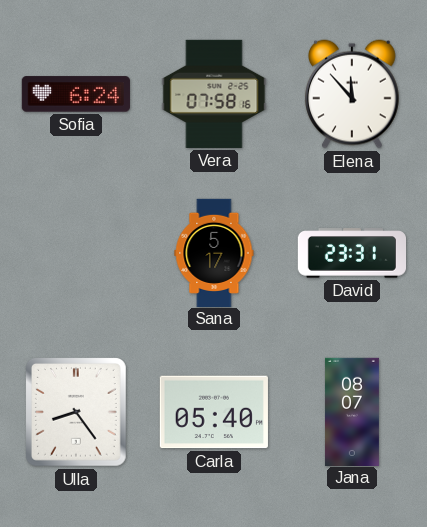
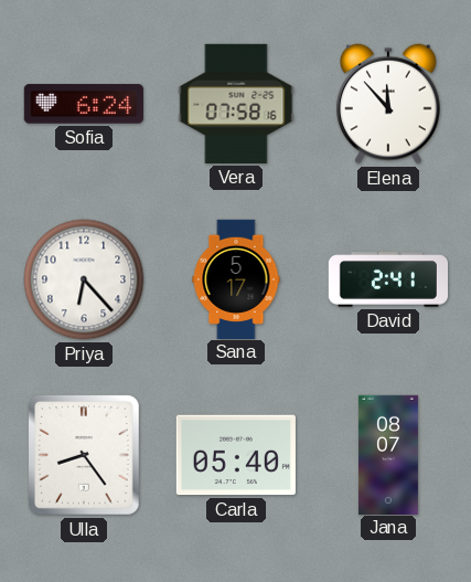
Priya: none -> 6:23
David: 23:31 -> 2:41
